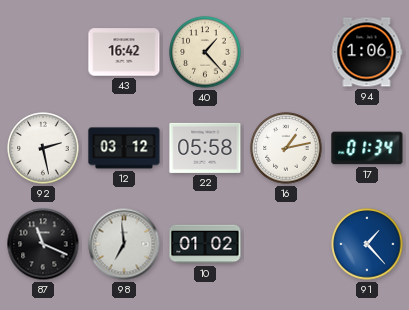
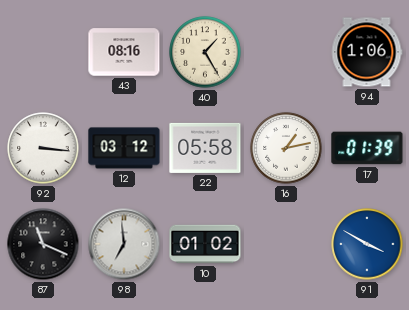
43: 16:42 -> 08:16
40: 1:23 -> 1:25
92: 2:28 -> 3:16
17: 01:34 -> 01:39
91: 1:23 -> 3:50
